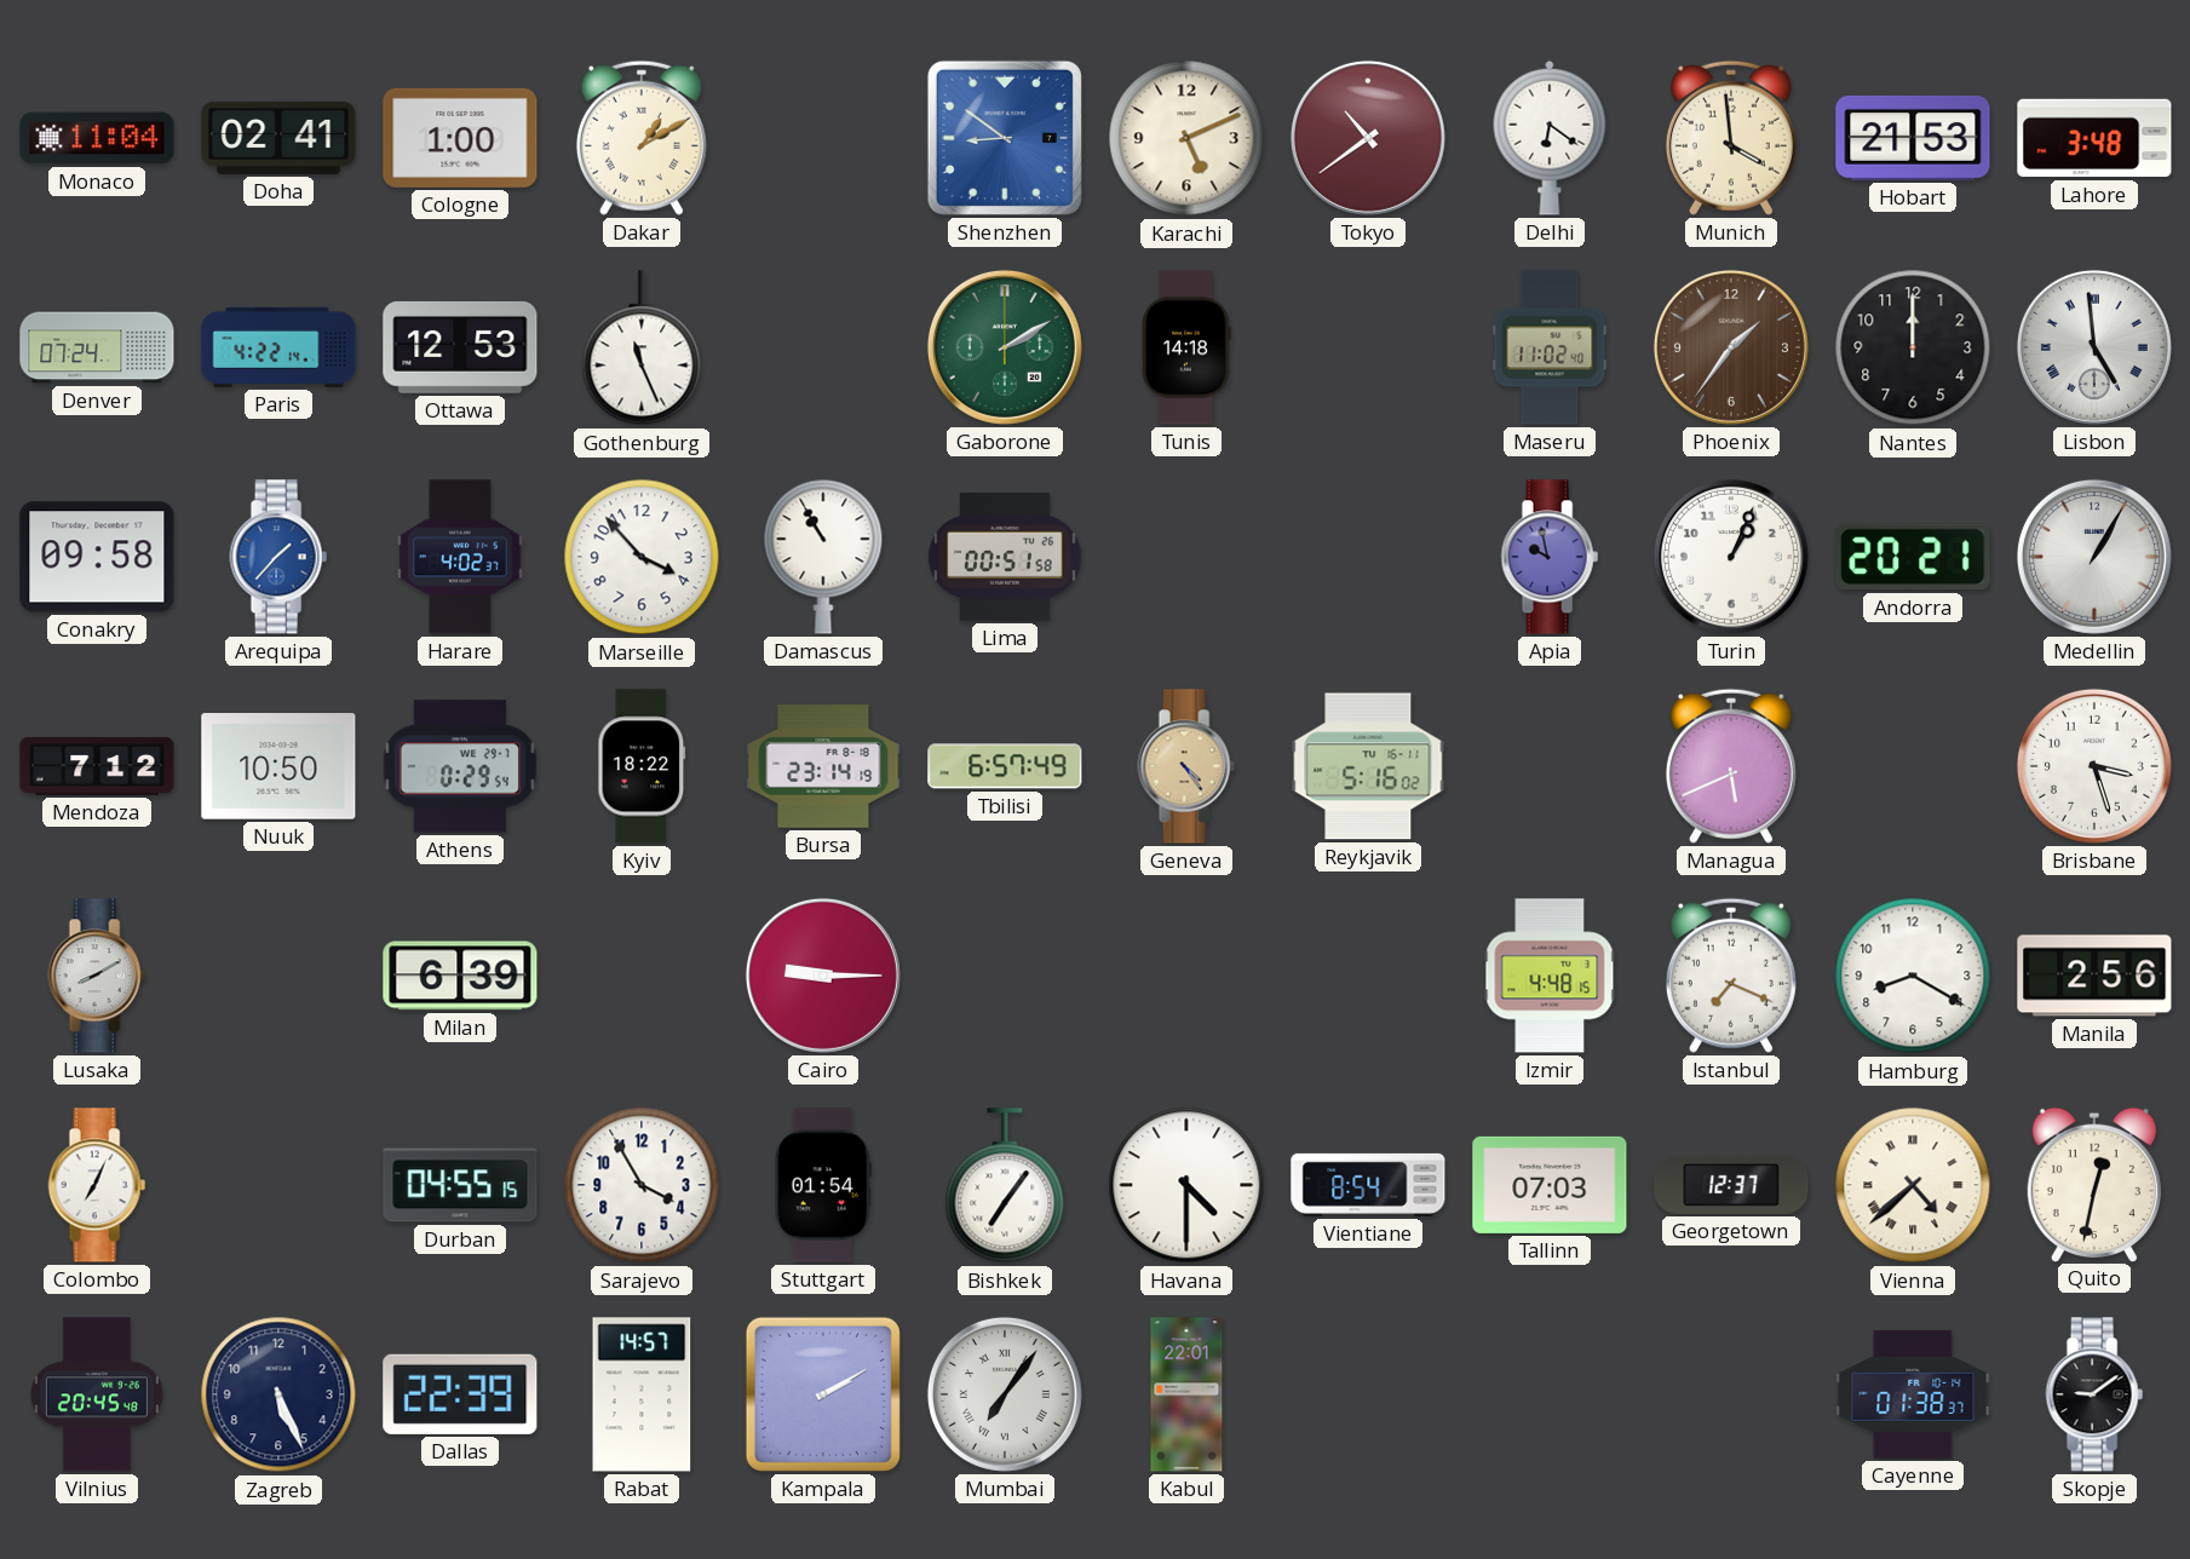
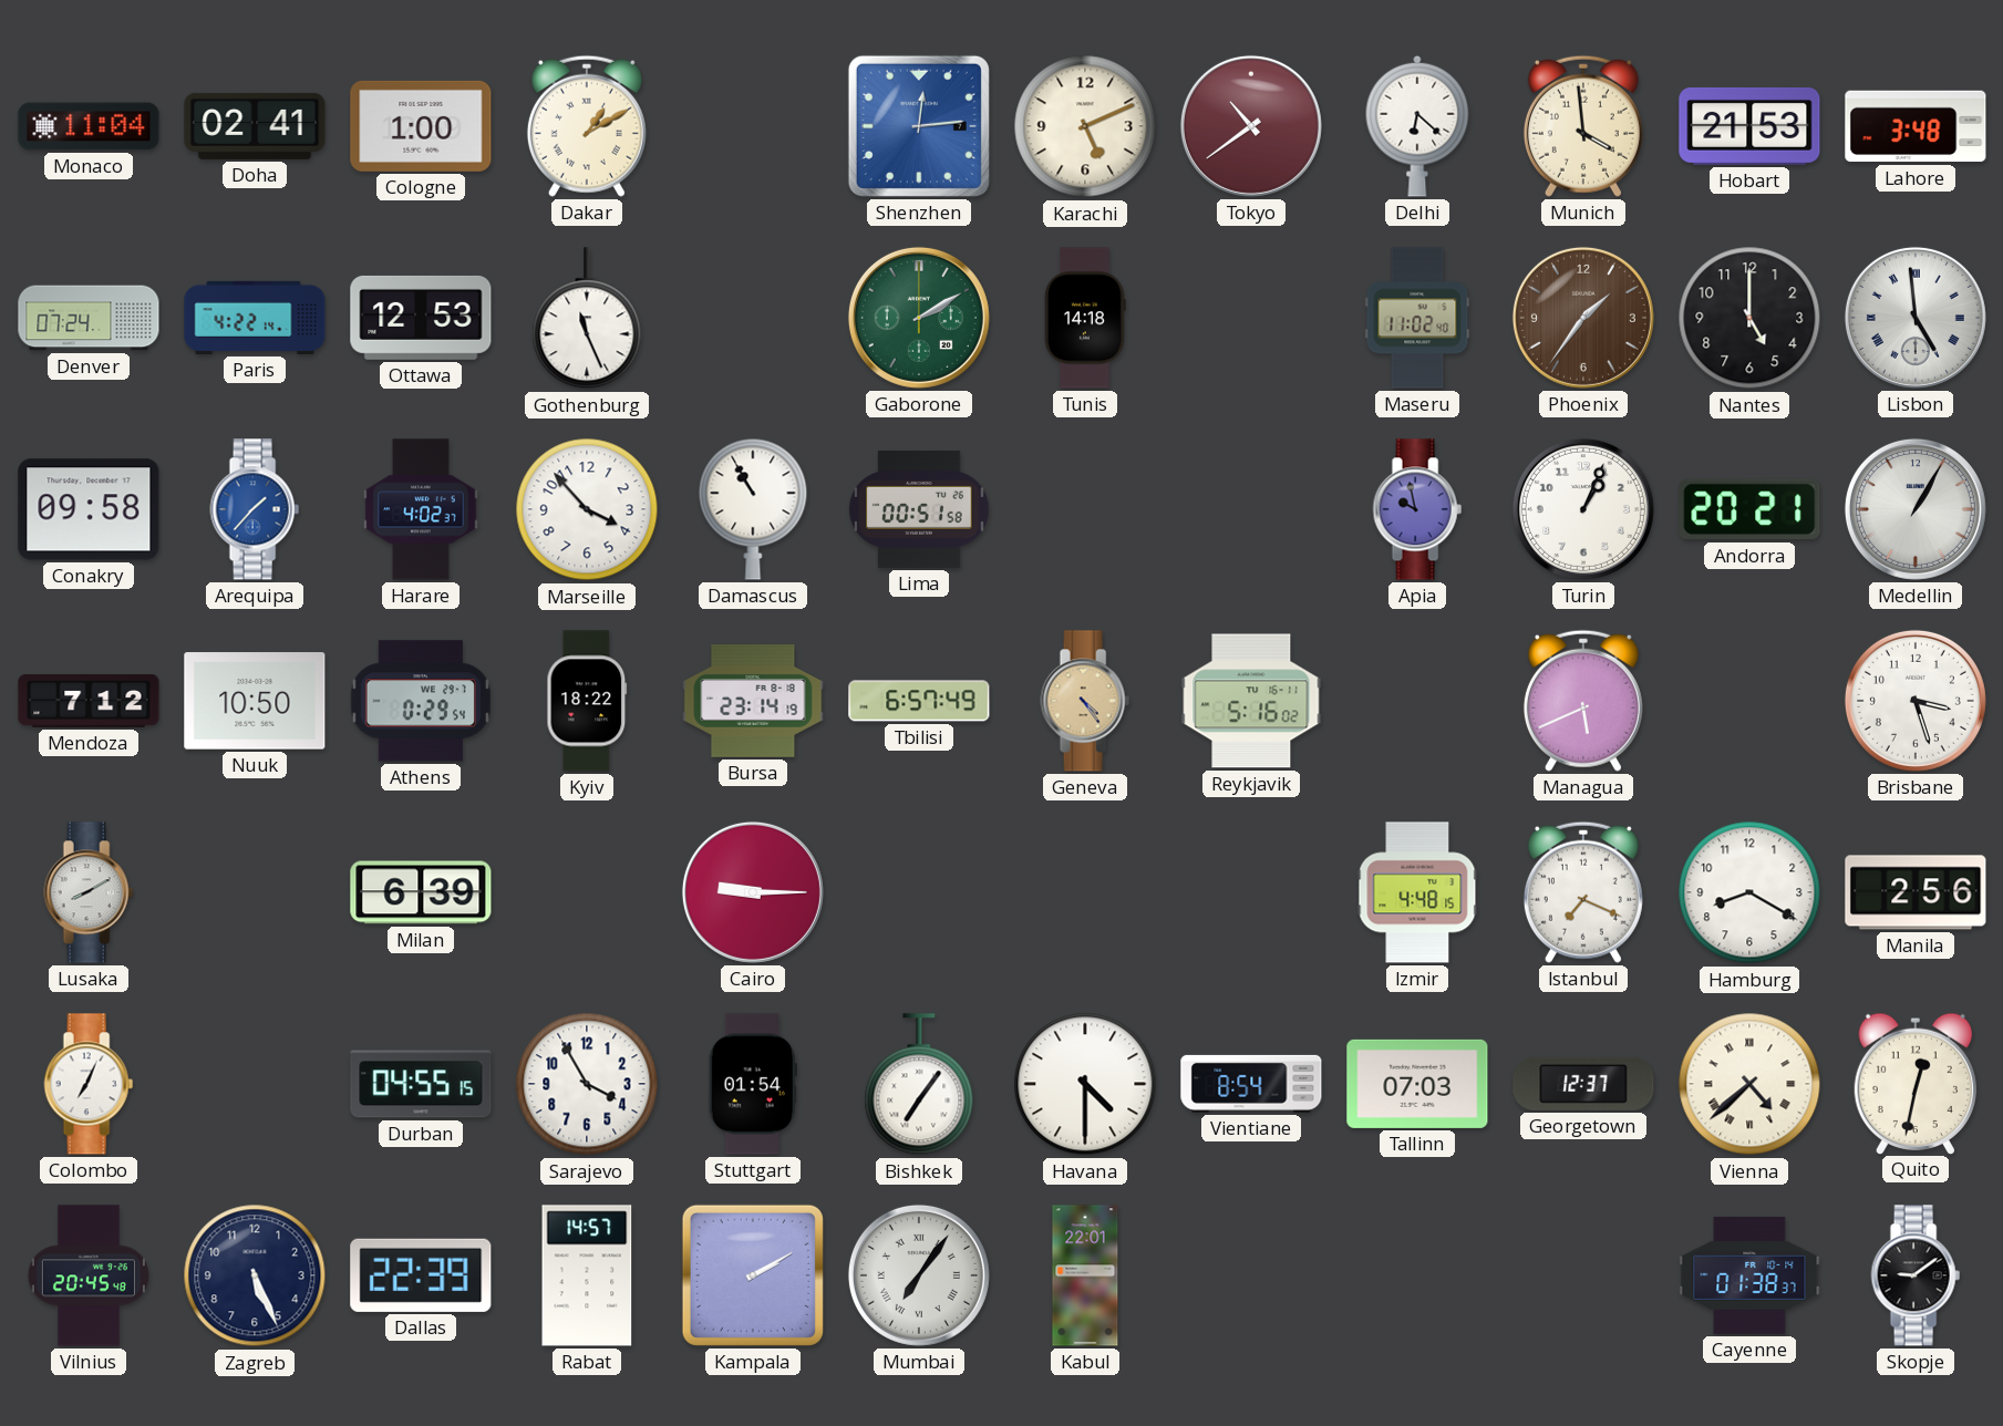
Shenzhen: 8:51 -> 12:14
Delhi: 6:21 -> 6:22
Nantes: 12:00 -> 5:00
